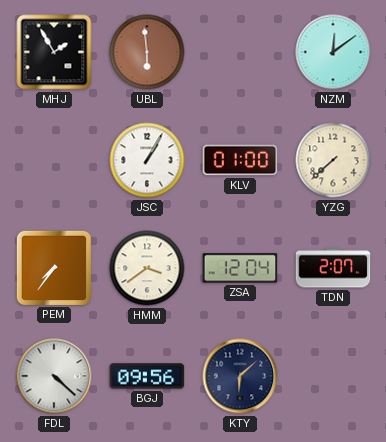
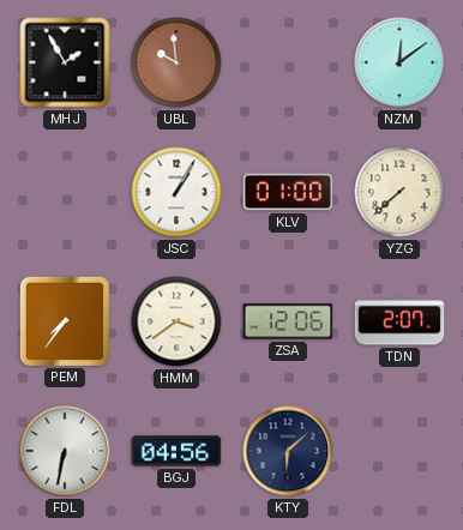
UBL: 5:59 -> 9:59
ZSA: 12:04 -> 12:06
FDL: 4:22 -> 6:32
BGJ: 09:56 -> 04:56
